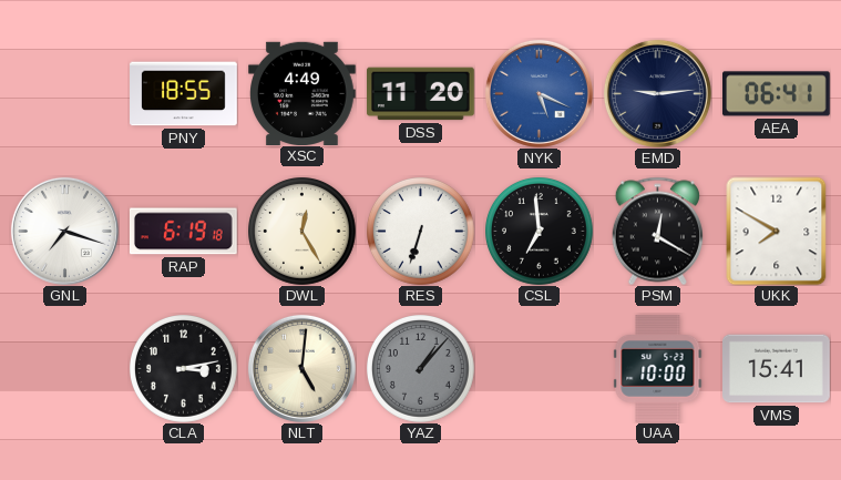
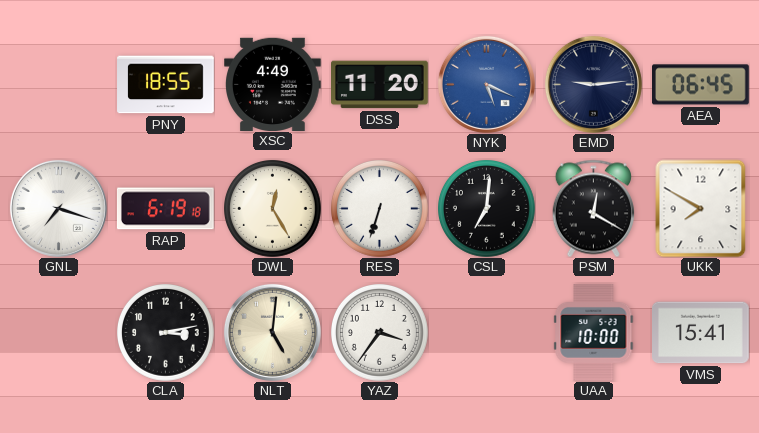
AEA: 06:41 -> 06:45
CSL: 6:59 -> 7:01
YAZ: 1:07 -> 3:36
YAZ dial: grey -> white
